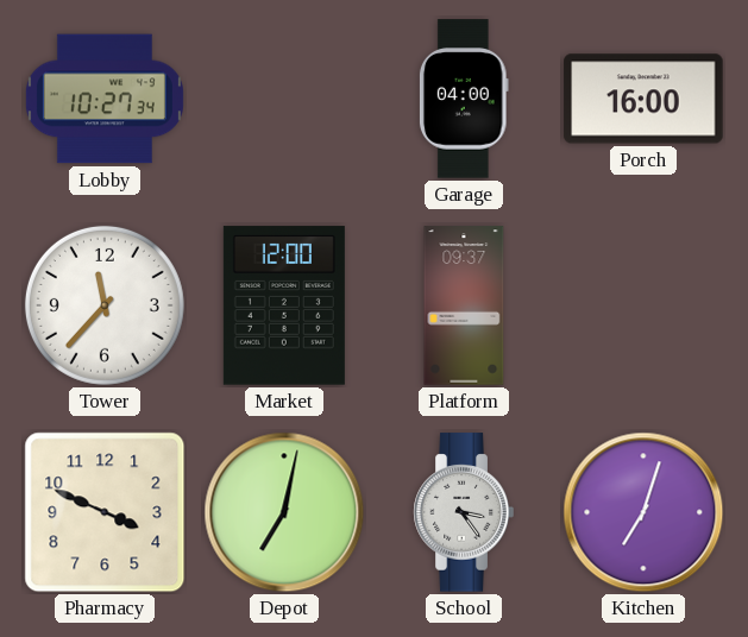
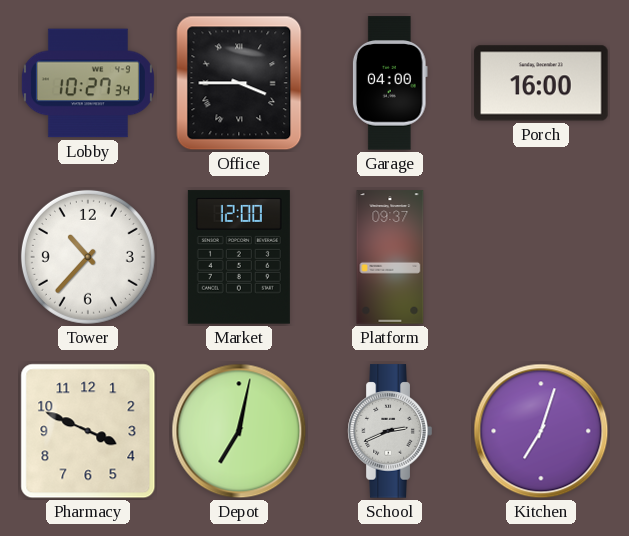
Office: none -> 3:45
Tower: 11:37 -> 10:37
School: 3:24 -> 2:41
